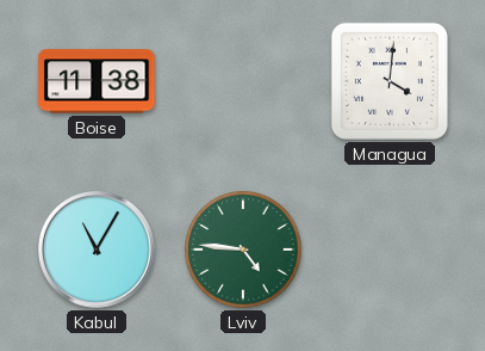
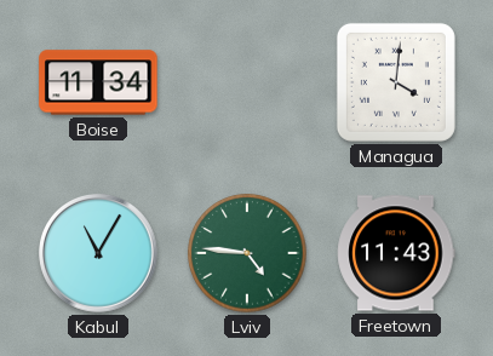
Boise: 11:38 -> 11:34
Freetown: none -> 11:43
